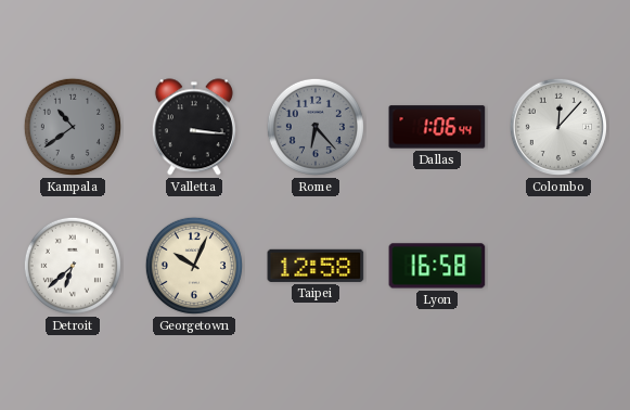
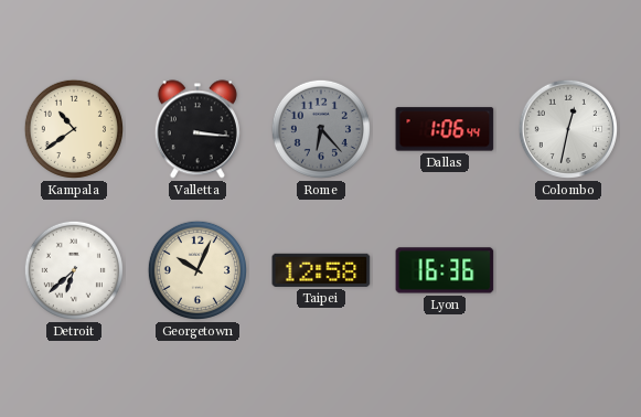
Kampala dial: grey -> cream
Colombo: 12:07 -> 12:32
Lyon: 16:58 -> 16:36
